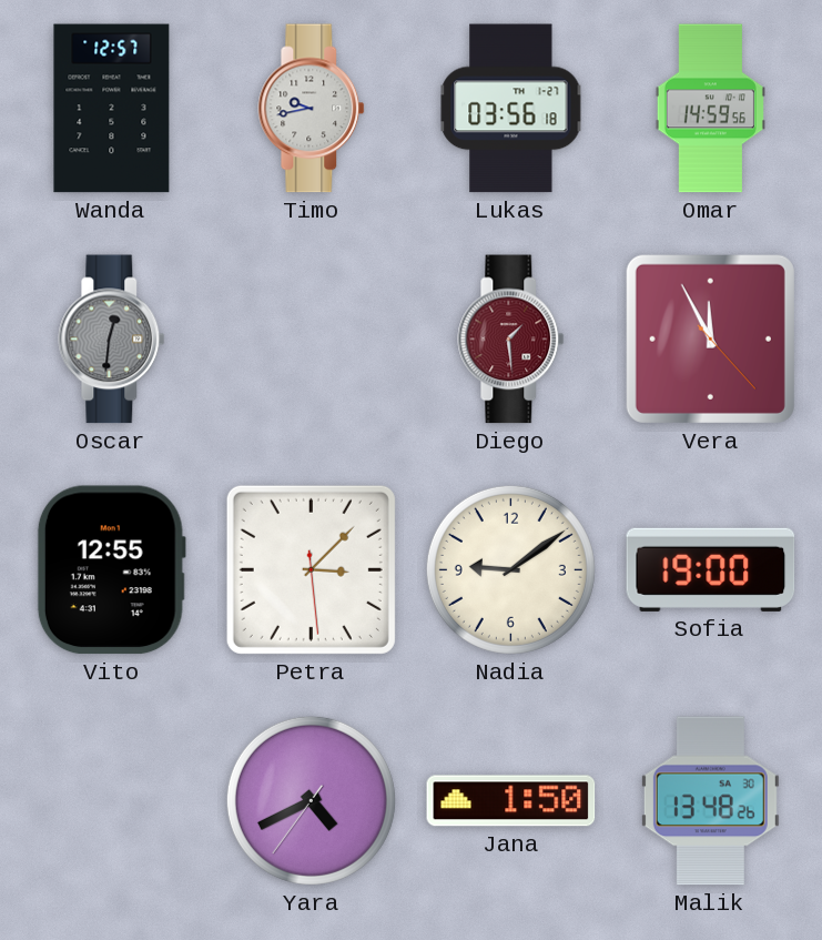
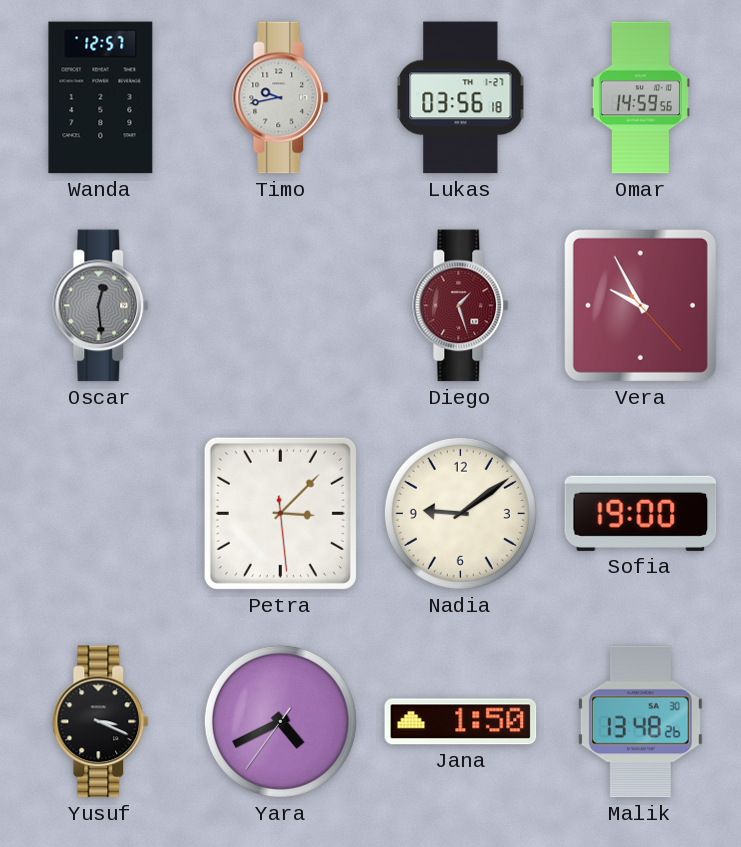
Oscar: 12:31 -> 12:29
Diego: 1:29 -> 1:27
Vera: 11:55 -> 9:55
Vito: 12:55 -> none
Yusuf: none -> 3:19
